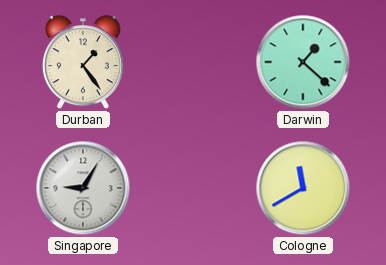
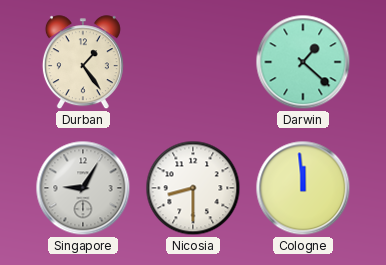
Nicosia: none -> 8:30
Cologne: 11:40 -> 11:59
